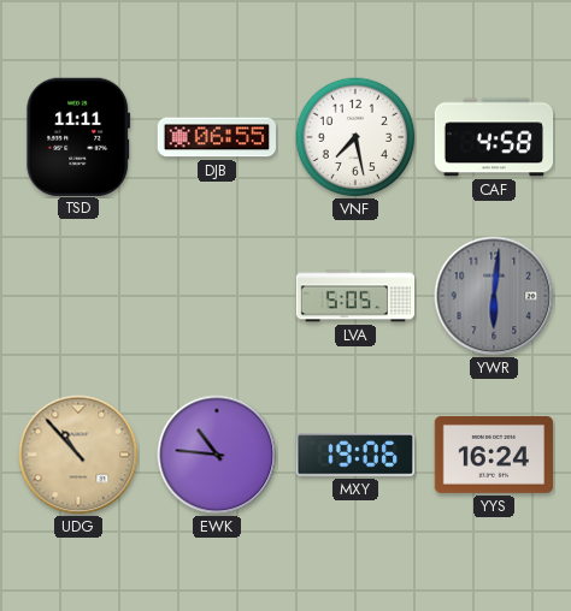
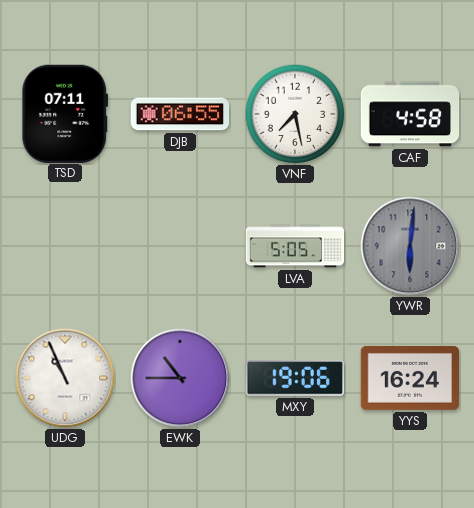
TSD: 11:11 -> 07:11
UDG: 10:53 -> 10:56
UDG dial: champagne -> white
EWK: 10:46 -> 10:45
